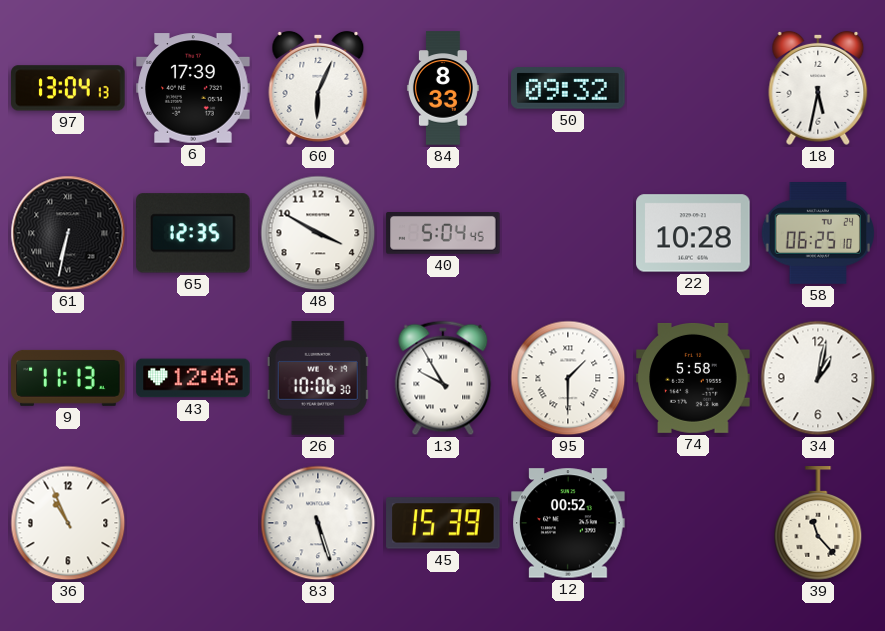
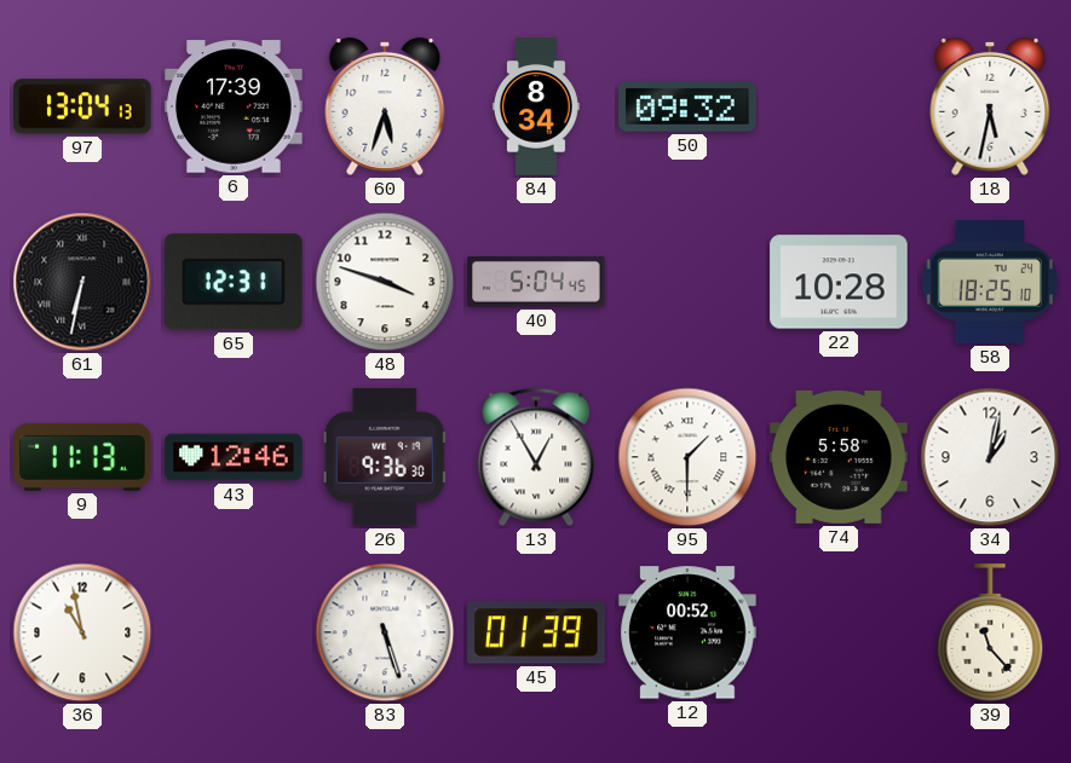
60: 6:04 -> 5:33
84: 8:33 -> 8:34
65: 12:35 -> 12:31
48: 3:50 -> 3:48
58: 06:25 -> 18:25
26: 10:06 -> 9:36
13: 9:55 -> 12:55
36: 10:56 -> 10:58
45: 15:39 -> 01:39
